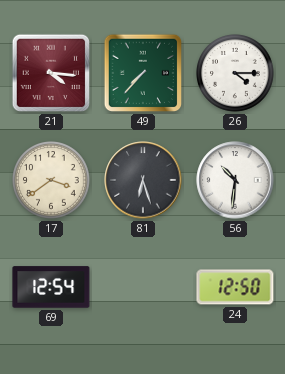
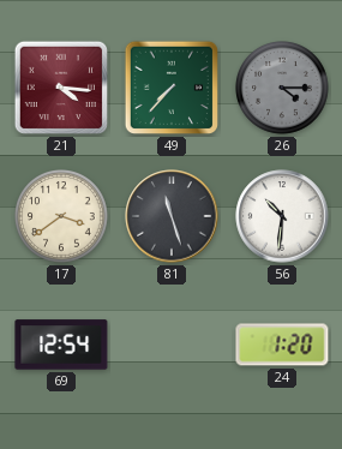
26 dial: white -> grey
81: 6:27 -> 11:27
24: 12:50 -> 1:20
